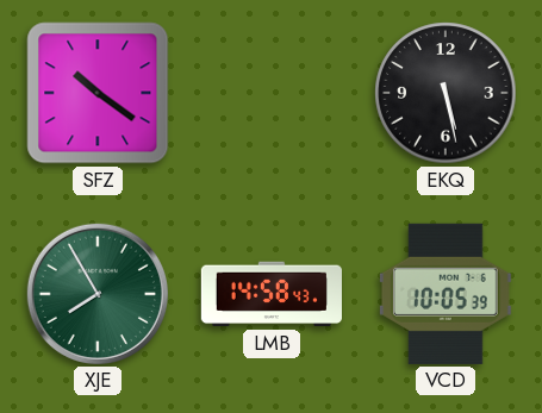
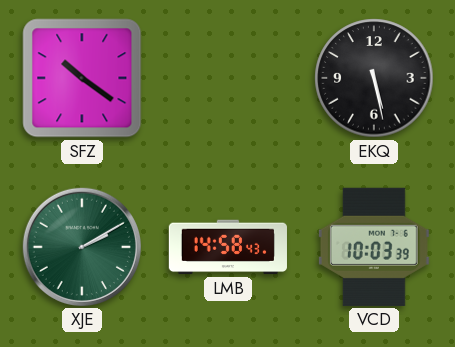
XJE: 7:55 -> 2:10
VCD: 10:05 -> 10:03
